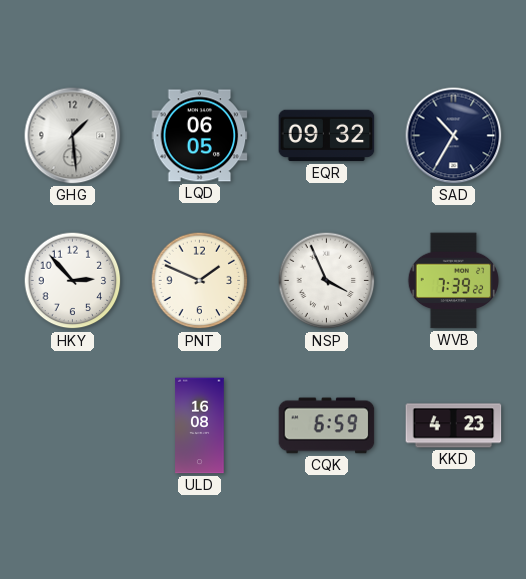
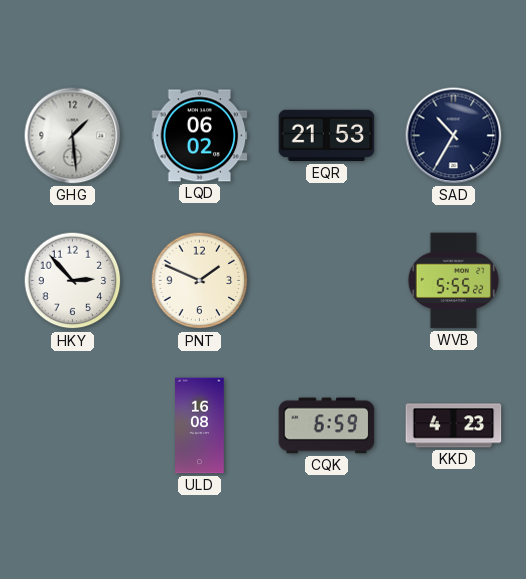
LQD: 06:05 -> 06:02
EQR: 09:32 -> 21:53
NSP: 3:56 -> none
WVB: 7:39 -> 5:55
